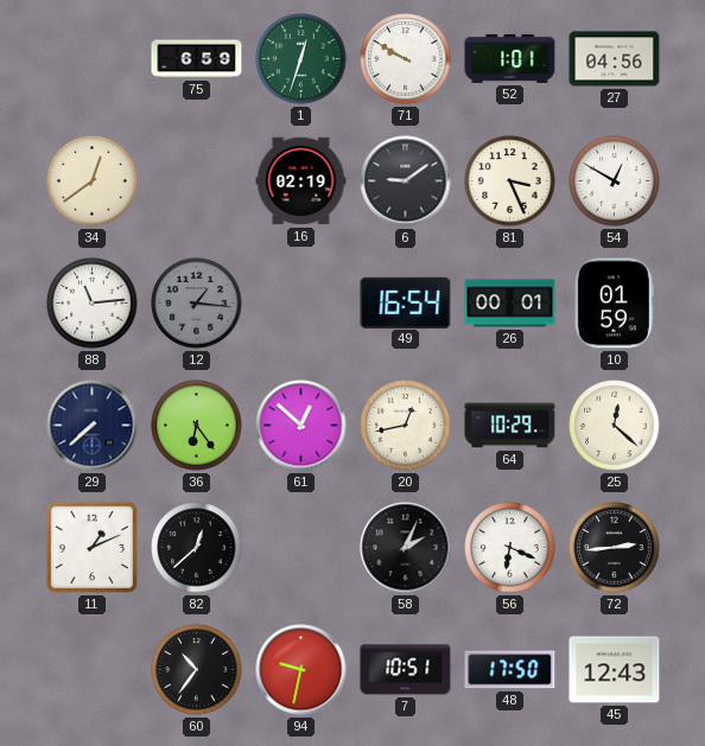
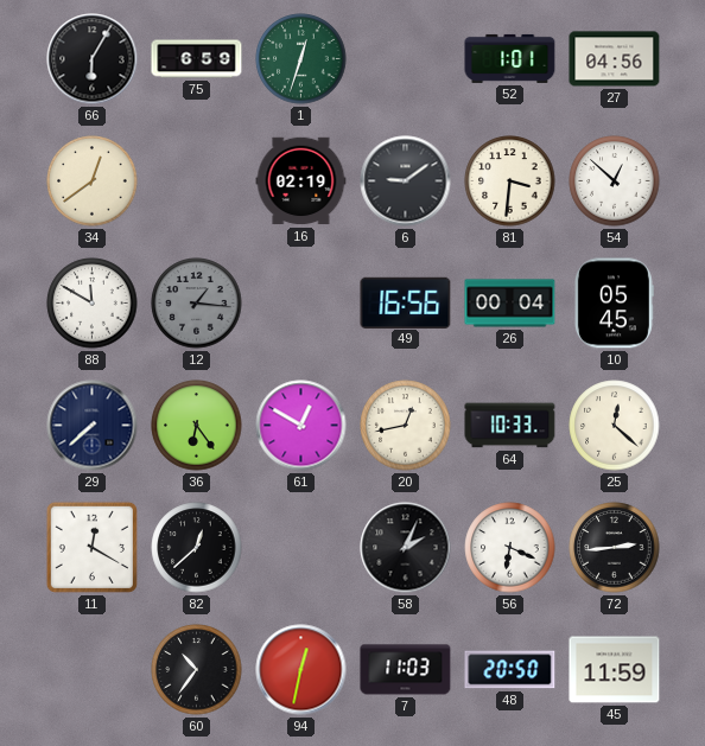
66: none -> 6:05
71: 9:50 -> none
81: 3:26 -> 3:31
54: 12:50 -> 12:52
88: 11:14 -> 11:50
49: 16:54 -> 16:56
26: 00:01 -> 00:04
10: 01:59 -> 05:45
61: 12:52 -> 12:50
64: 10:29 -> 10:33
11: 1:11 -> 12:20
94: 9:32 -> 12:32
7: 10:51 -> 11:03
48: 17:50 -> 20:50
45: 12:43 -> 11:59
